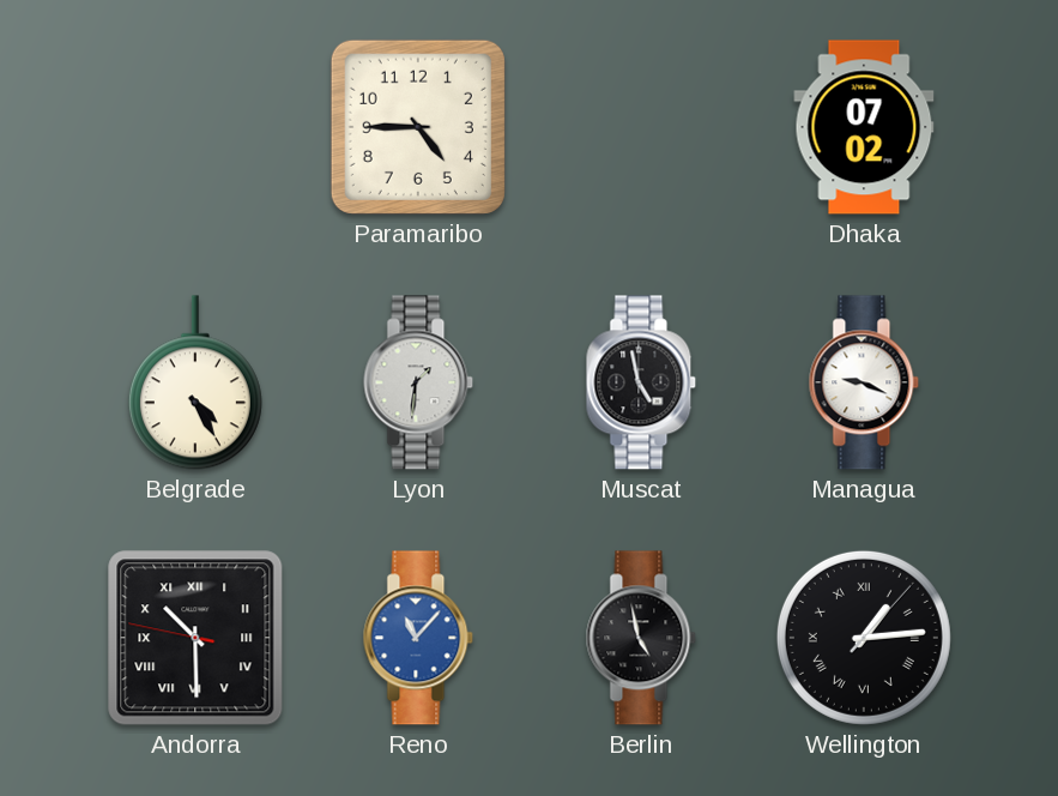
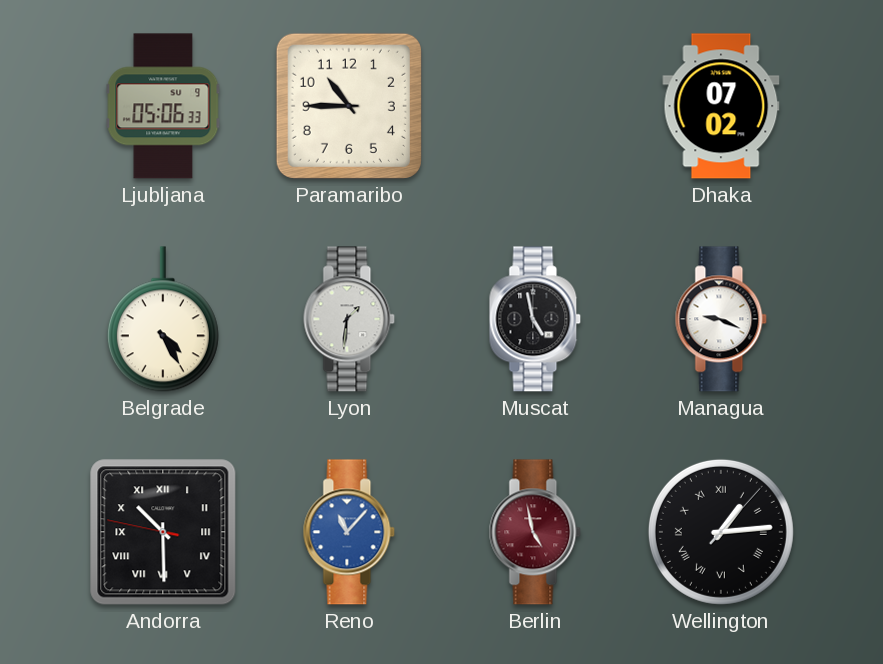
Ljubljana: none -> 05:06
Paramaribo: 4:45 -> 10:45
Berlin dial: black -> burgundy
